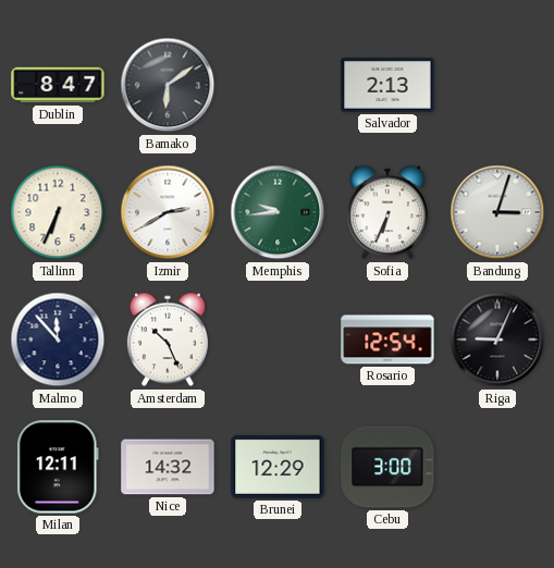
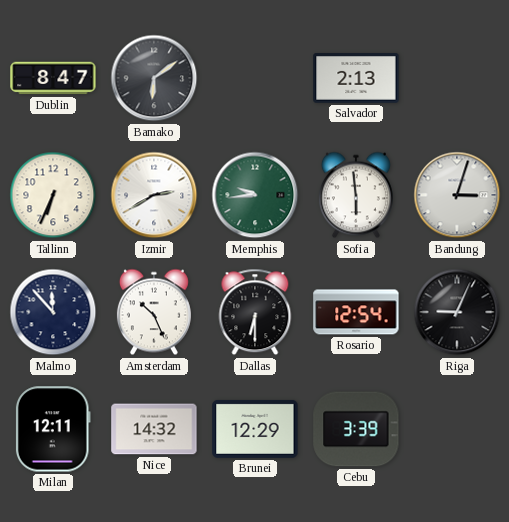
Sofia: 6:34 -> 5:59
Dallas: none -> 6:30
Cebu: 3:00 -> 3:39
